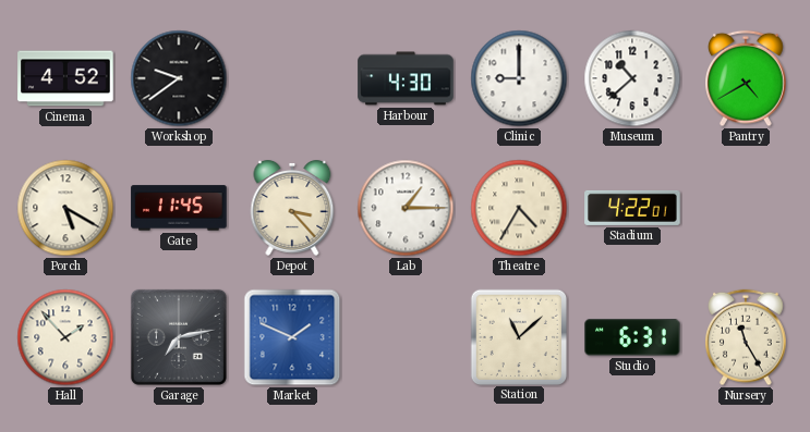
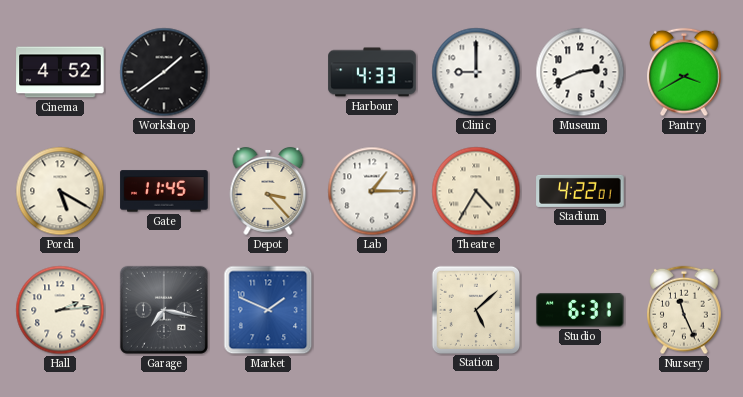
Workshop: 9:39 -> 1:39
Harbour: 4:30 -> 4:33
Museum: 10:38 -> 2:41
Pantry: 4:40 -> 3:40
Hall: 1:53 -> 2:14
Garage: 7:13 -> 7:17
Station: 11:08 -> 5:08
Nursery: 11:25 -> 11:26
